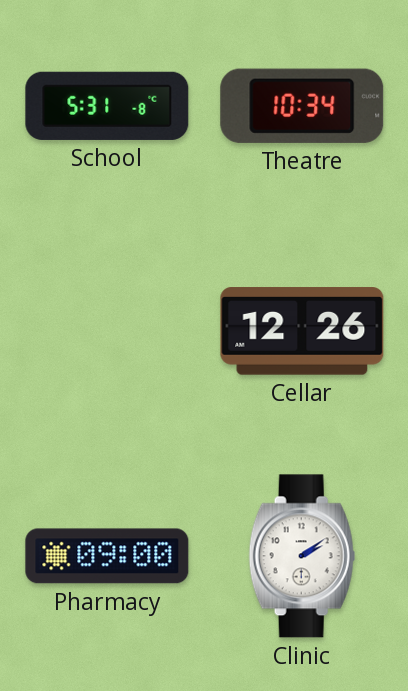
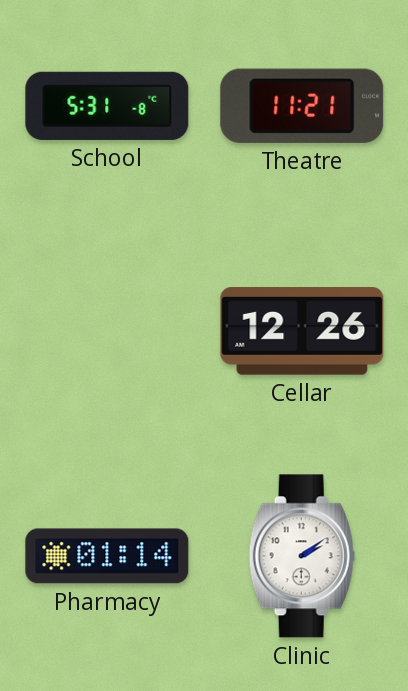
Theatre: 10:34 -> 11:21
Pharmacy: 09:00 -> 01:14
